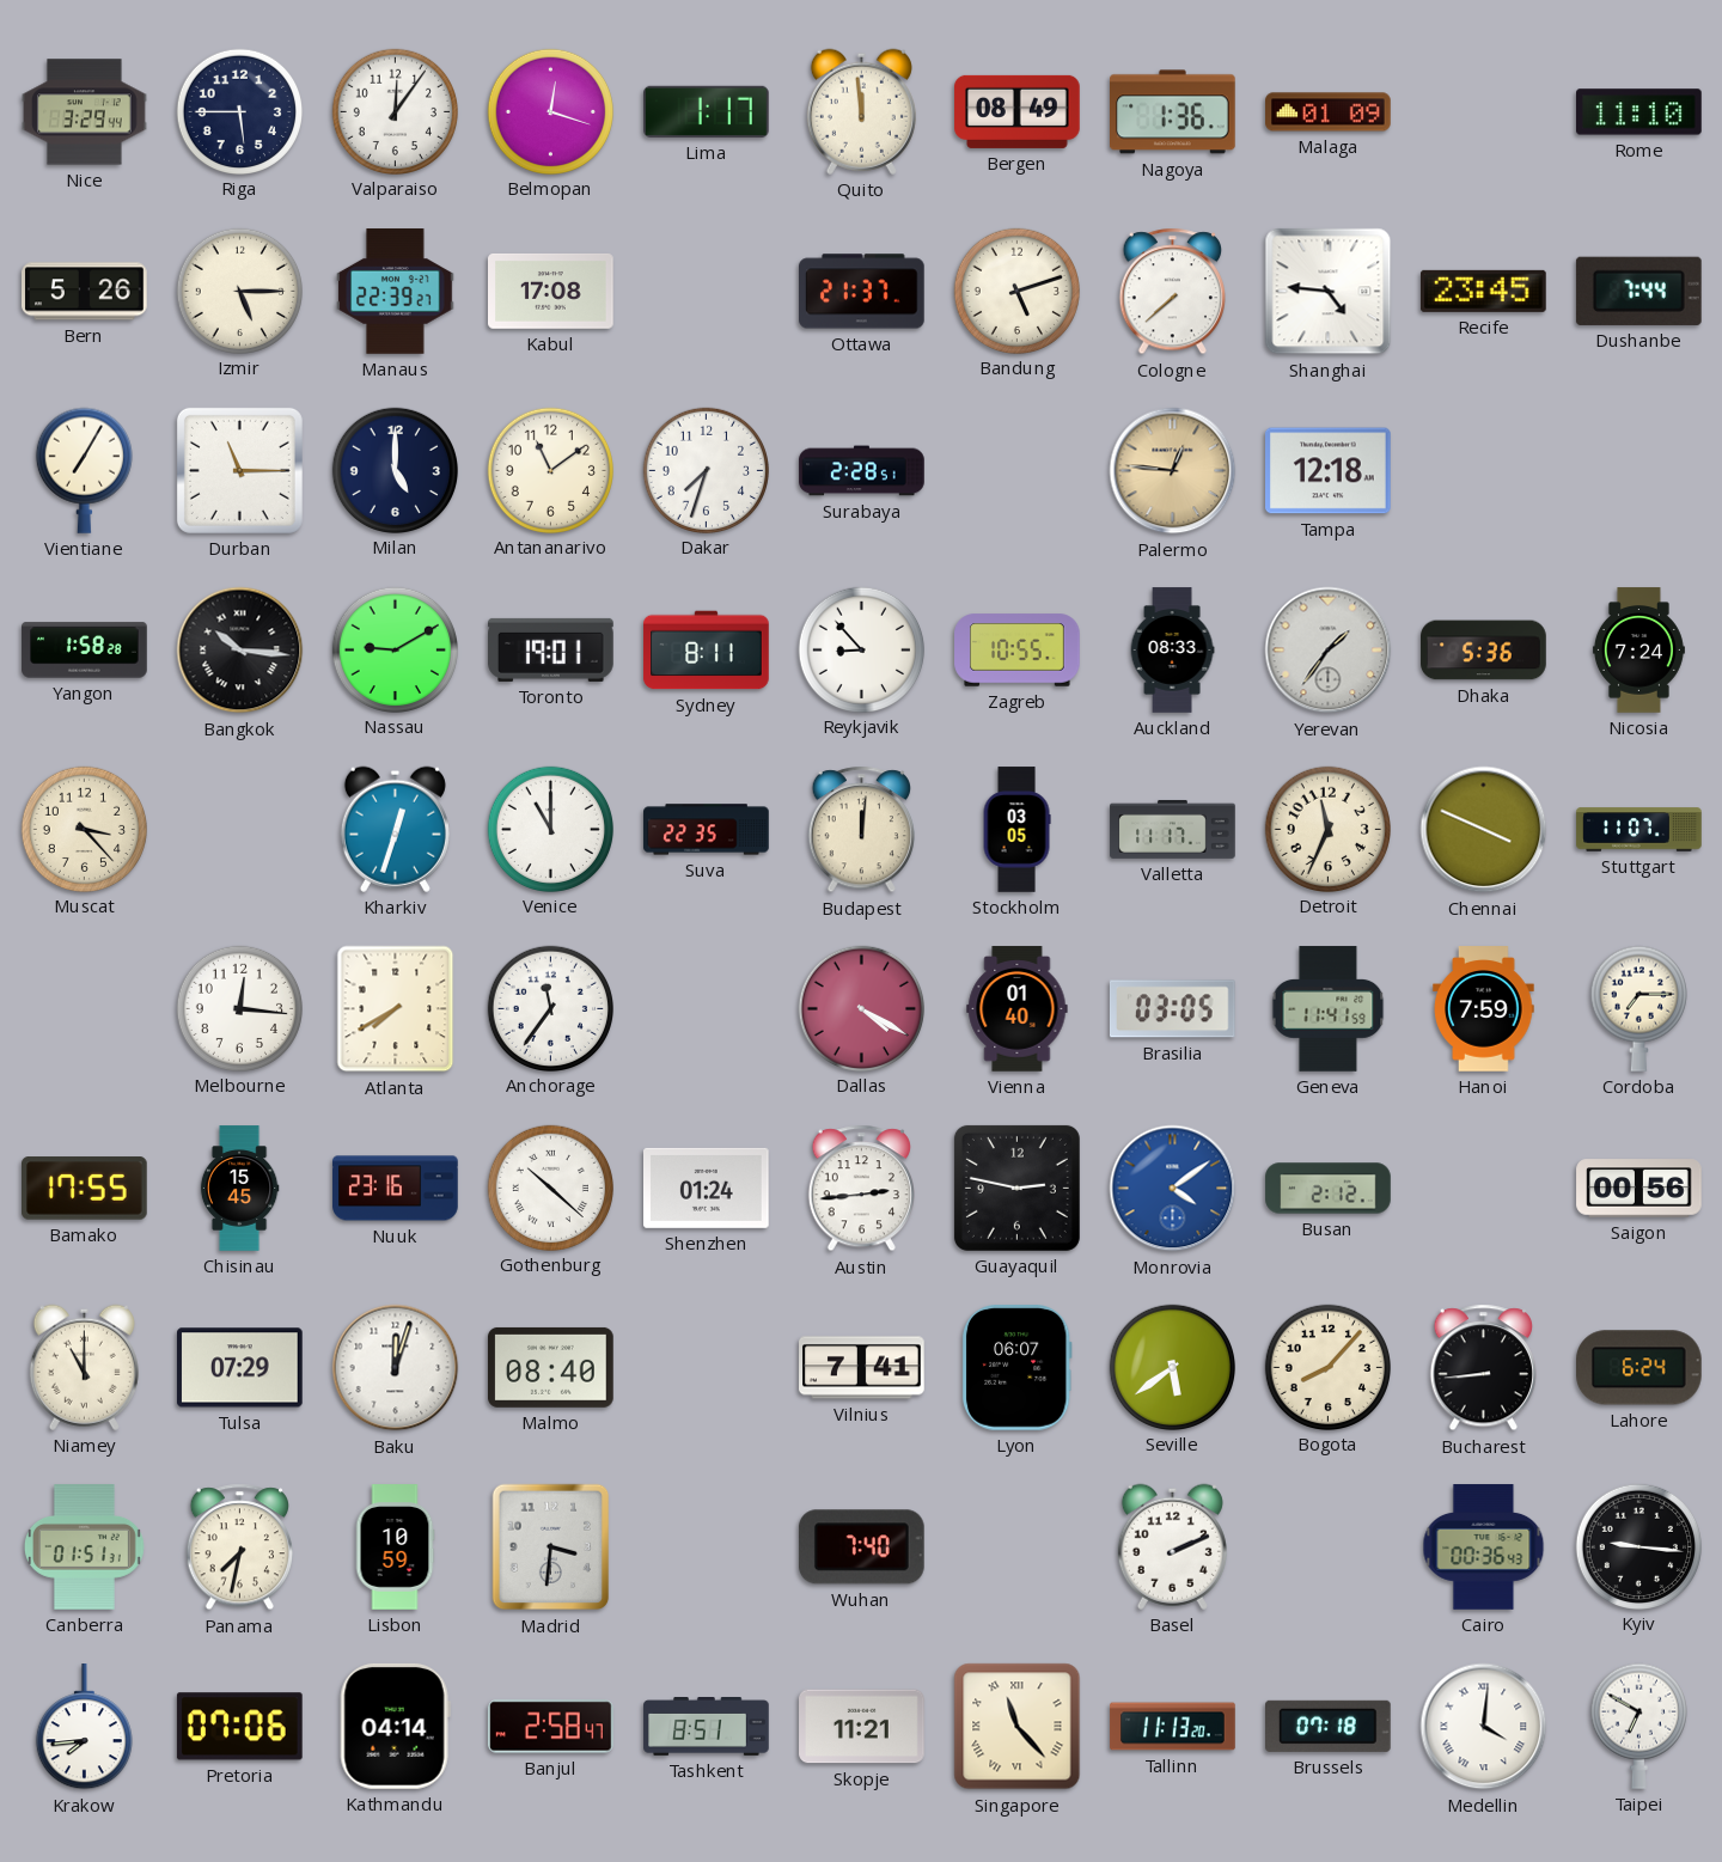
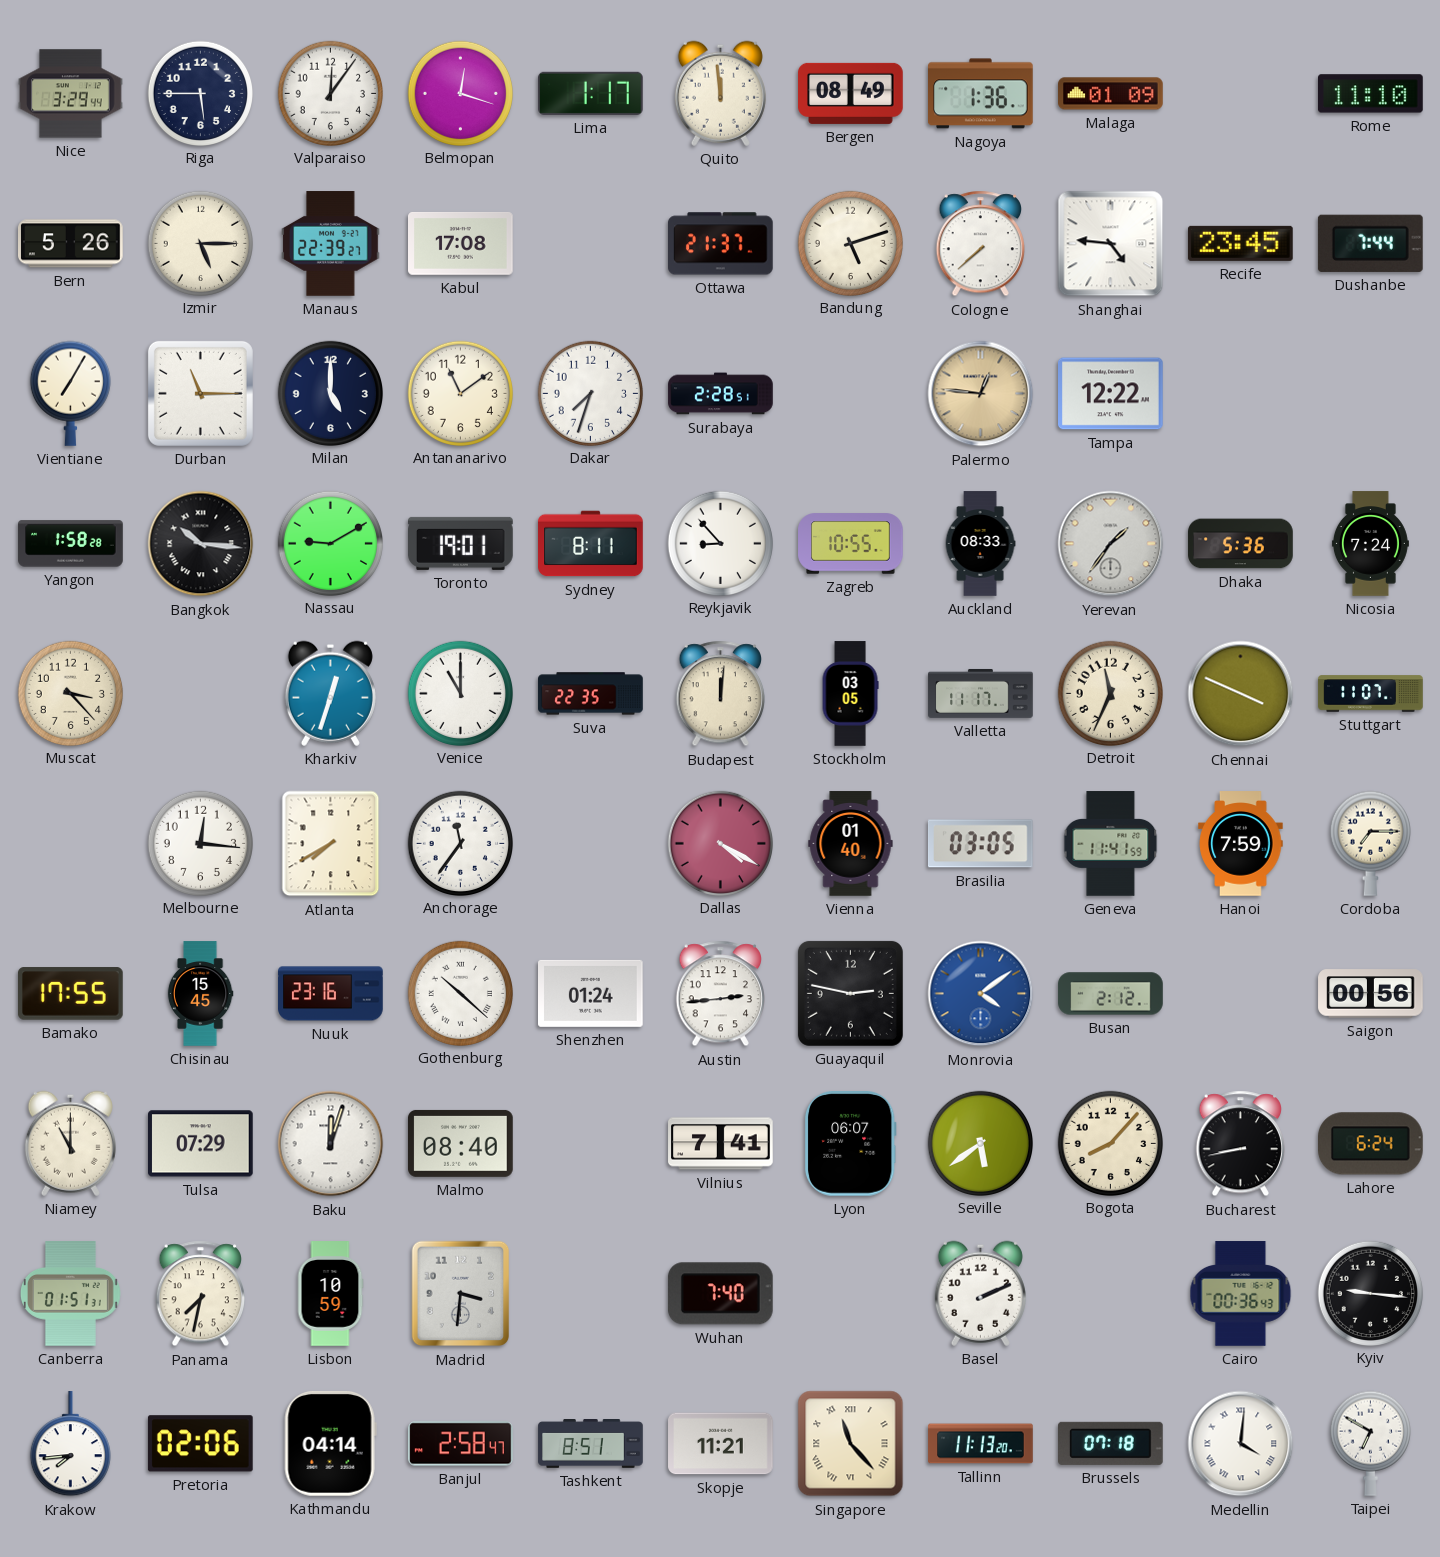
Tampa: 12:18 -> 12:22
Bucharest: 8:44 -> 8:43
Pretoria: 07:06 -> 02:06
